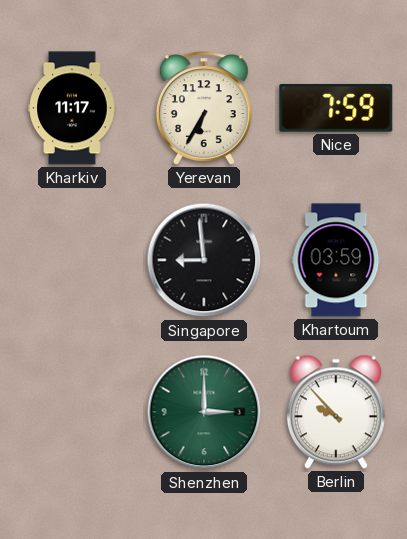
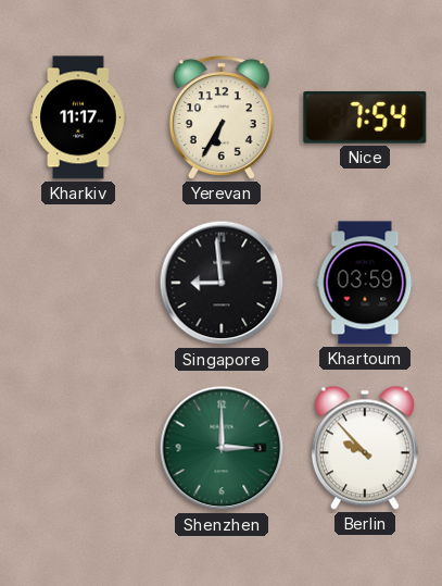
Nice: 7:59 -> 7:54
